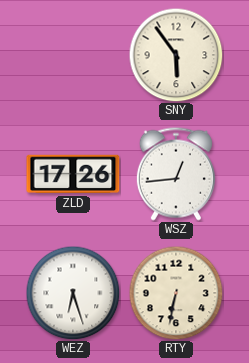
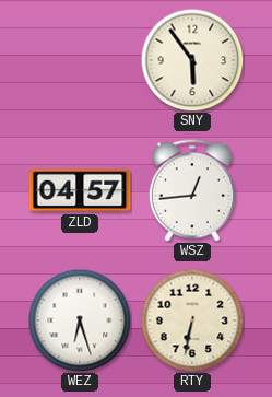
ZLD: 17:26 -> 04:57
